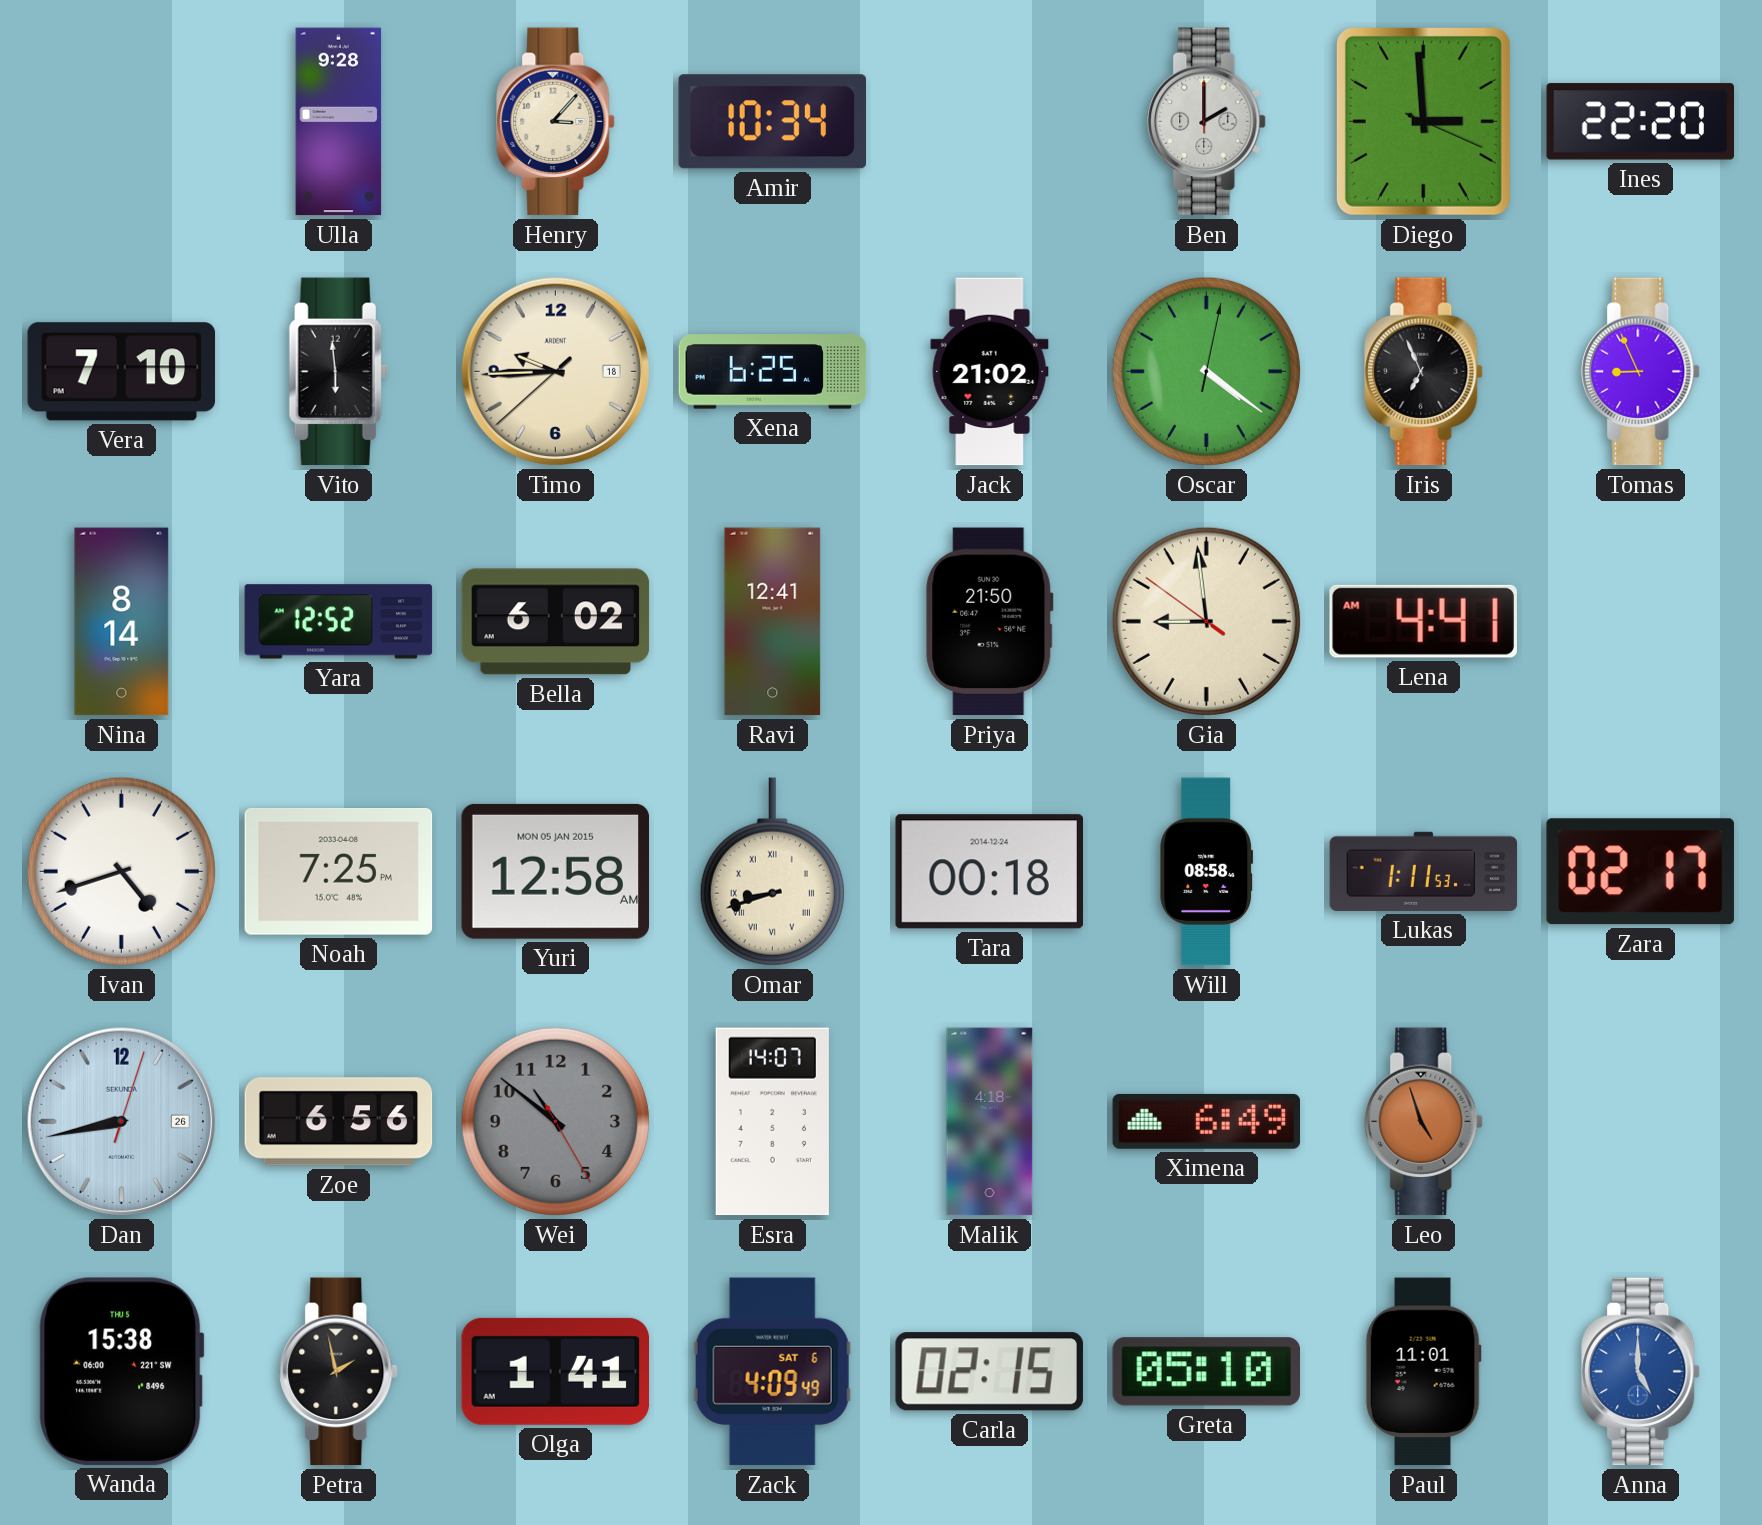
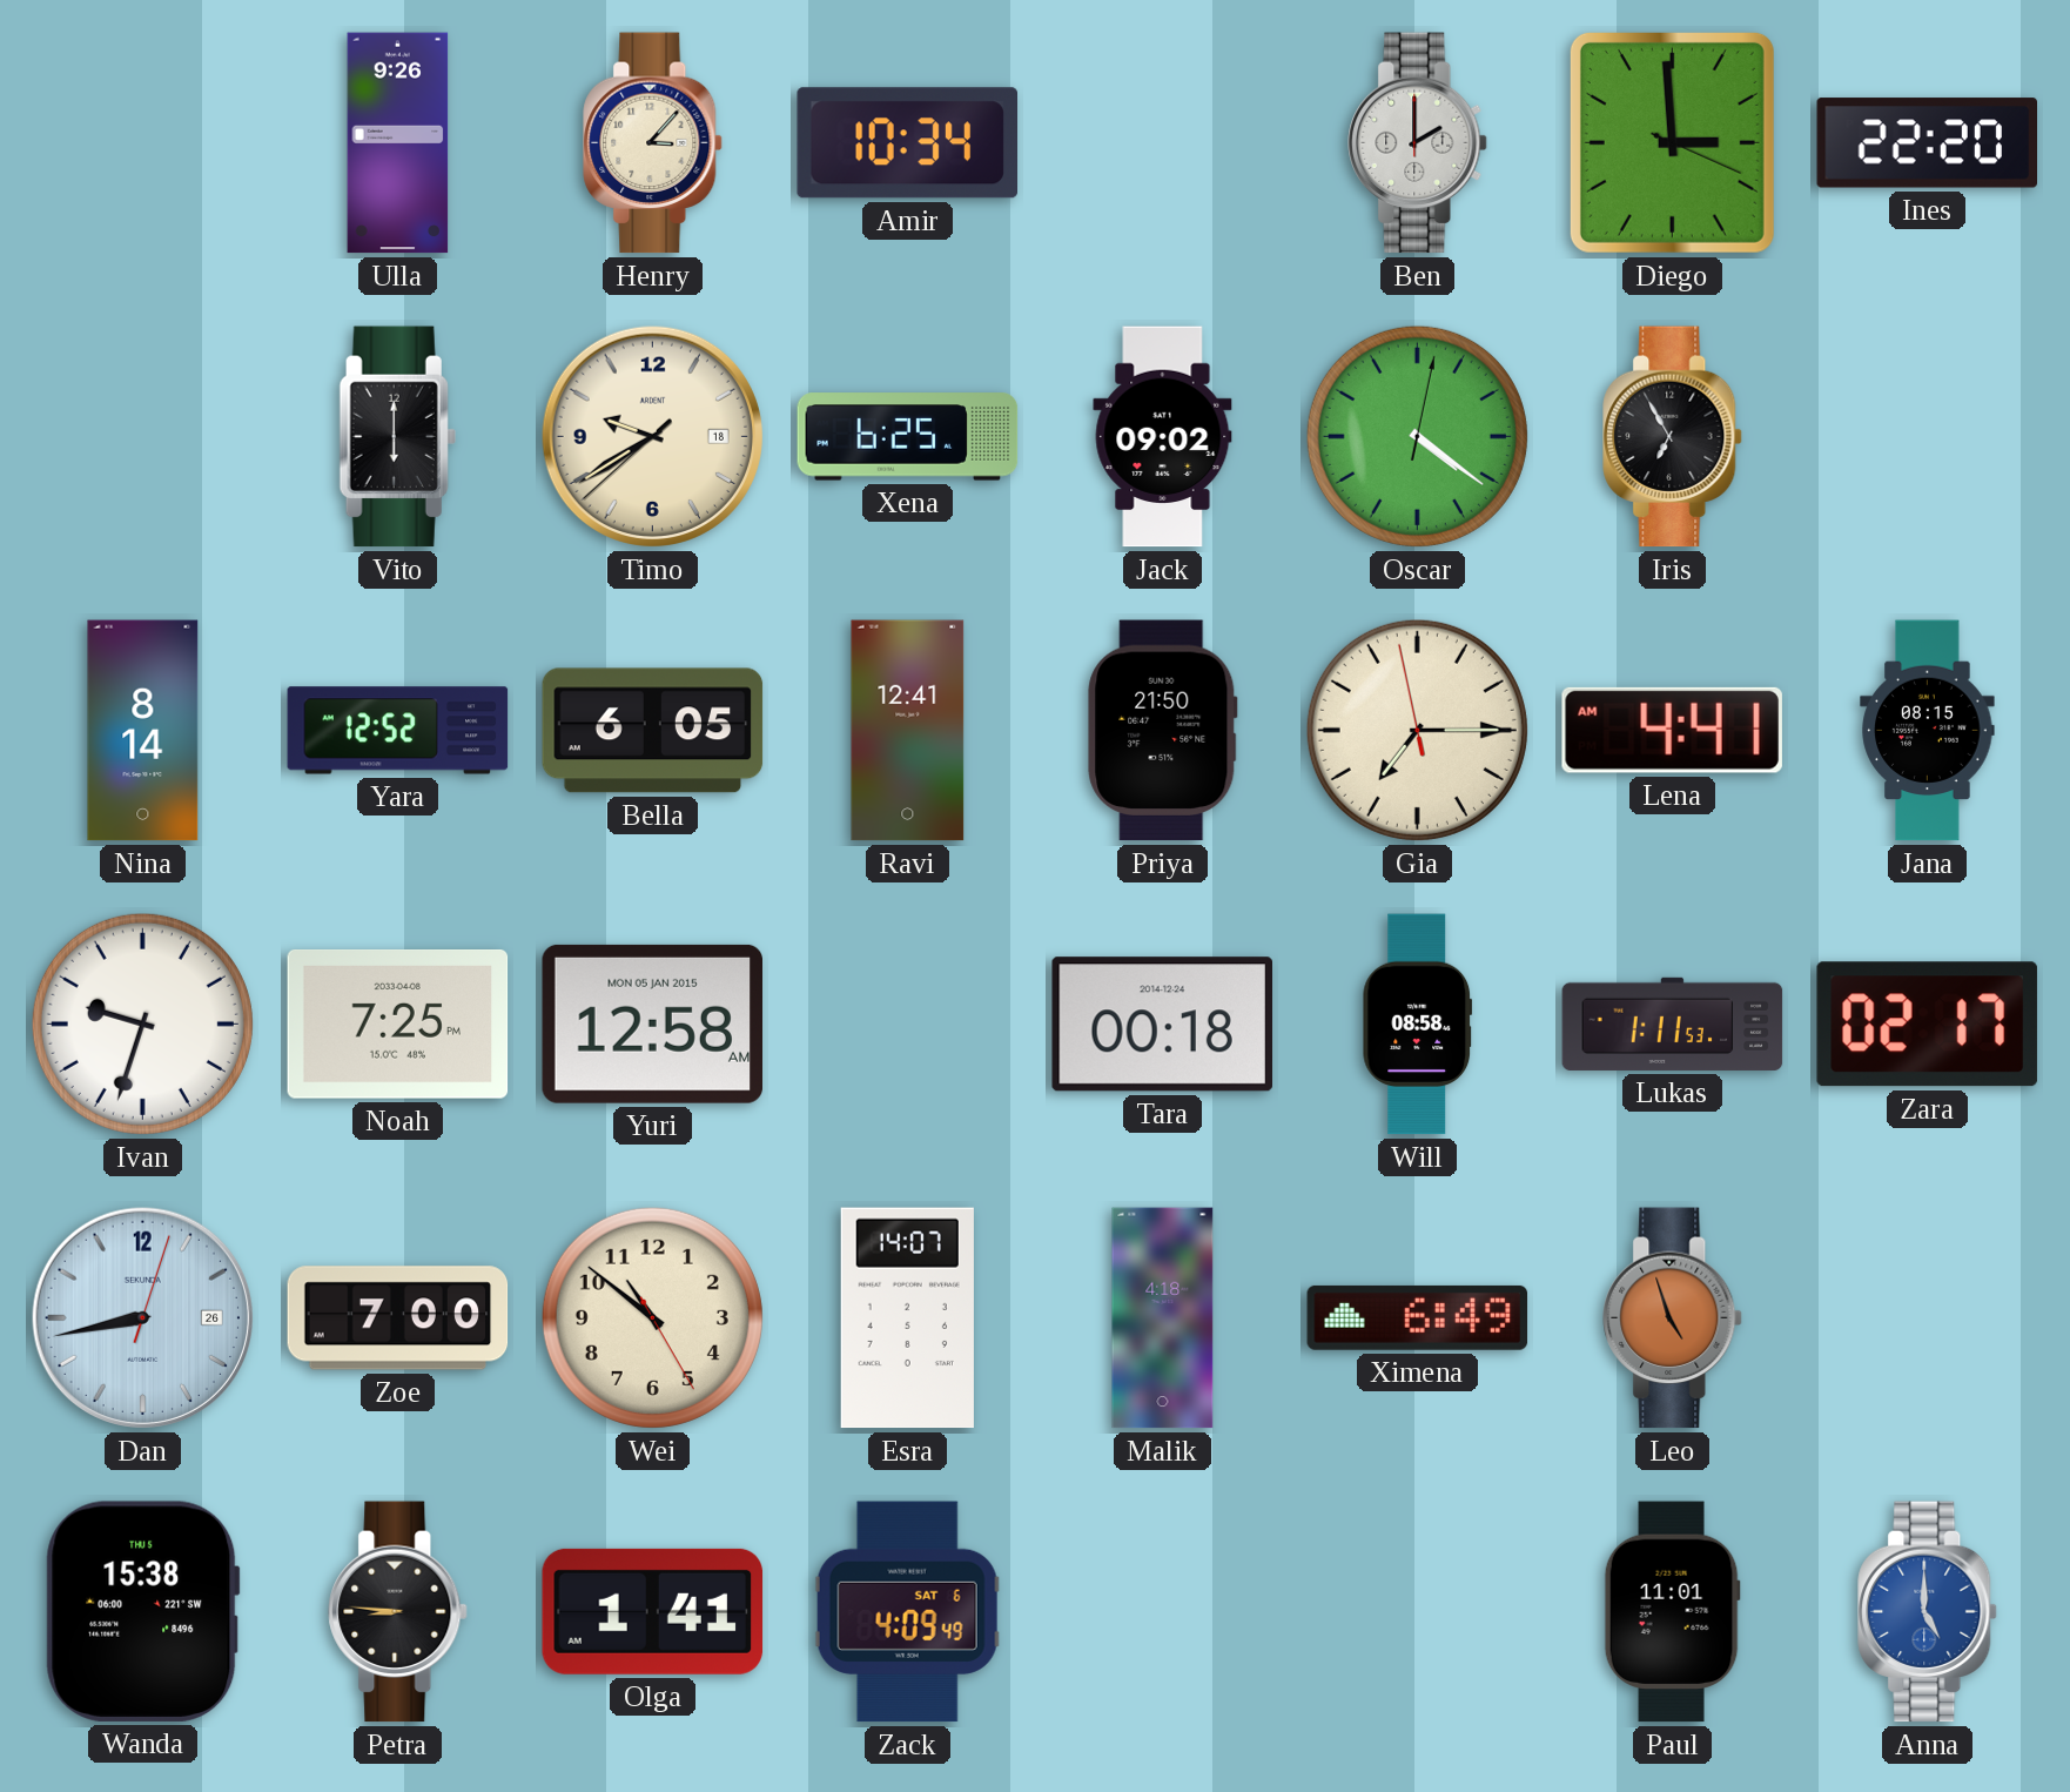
Ulla: 9:28 -> 9:26
Vera: 7:10 -> none
Vito: 5:59 -> 6:00
Timo: 9:44 -> 9:39
Jack: 21:02 -> 09:02
Iris: 6:56 -> 6:55
Tomas: 8:56 -> none
Bella: 6:02 -> 6:05
Gia: 8:58 -> 7:14
Jana: none -> 08:15
Ivan: 4:42 -> 9:33
Omar: 8:42 -> none
Zoe: 6:56 -> 7:00
Wei dial: grey -> cream
Petra: 1:58 -> 8:46
Carla: 02:15 -> none
Greta: 05:10 -> none
